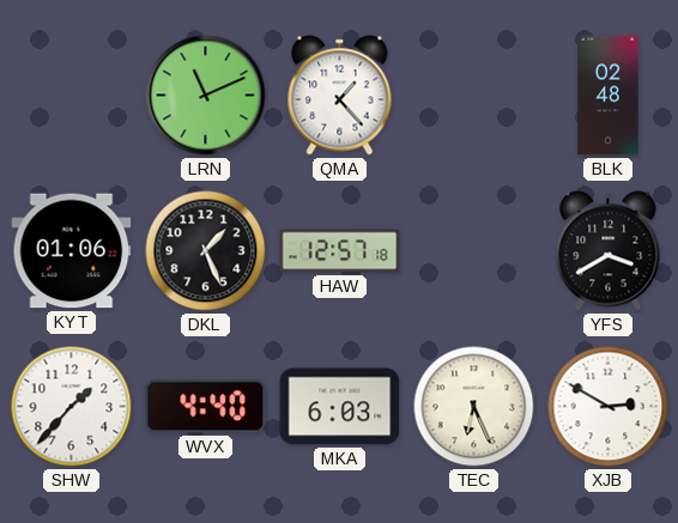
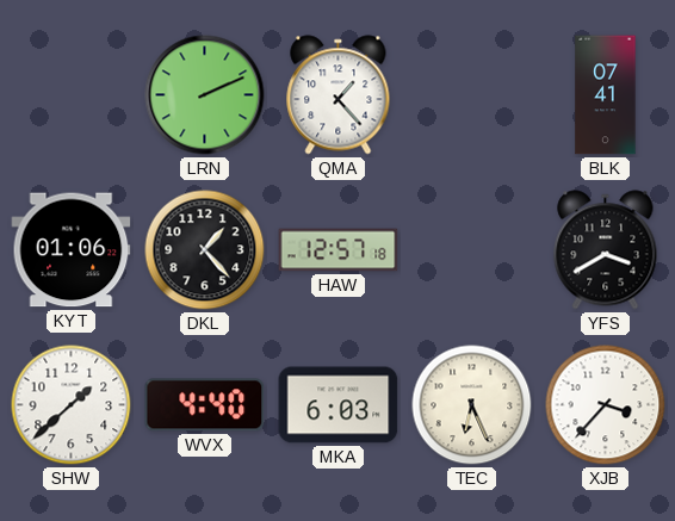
LRN: 11:11 -> 2:11
BLK: 02:48 -> 07:41
DKL: 1:26 -> 1:23
SHW: 1:37 -> 1:38
XJB: 2:50 -> 3:37
